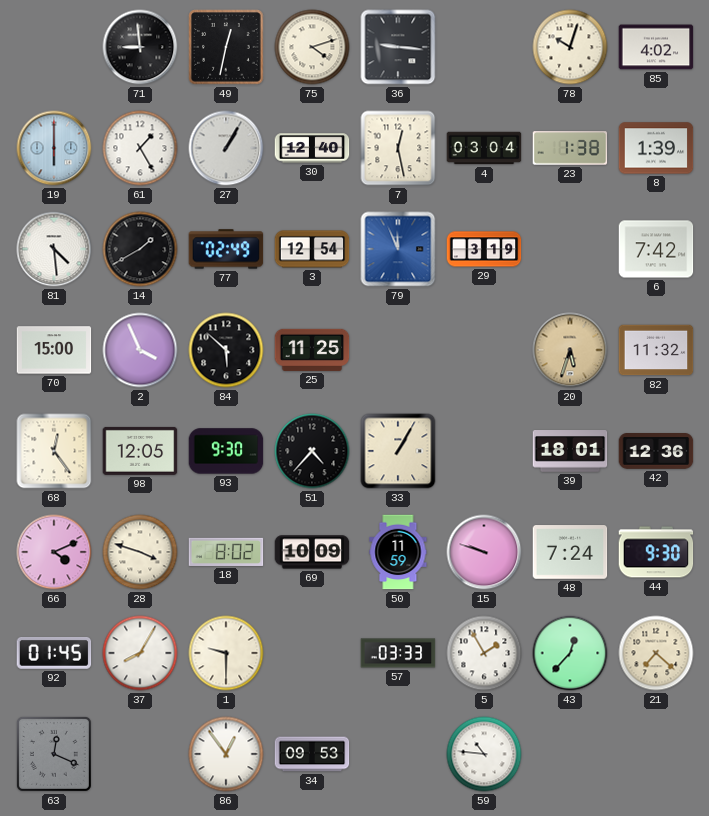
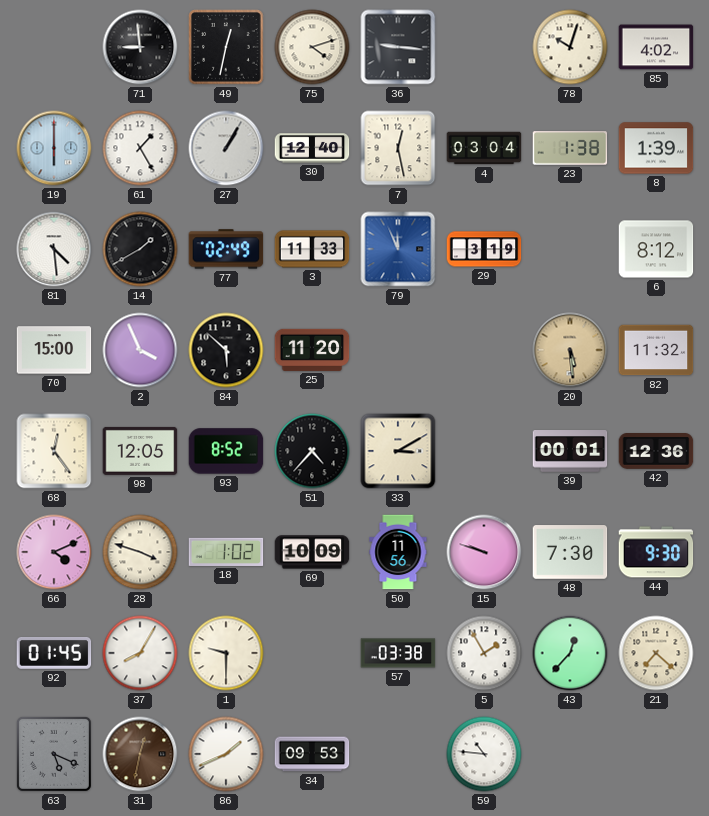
3: 12:54 -> 11:33
6: 7:42 -> 8:12
25: 11:25 -> 11:20
20: 5:33 -> 5:29
93: 9:30 -> 8:52
33: 1:05 -> 3:10
39: 18:01 -> 00:01
18: 8:02 -> 1:02
50: 11:59 -> 11:56
48: 7:24 -> 7:30
57: 03:33 -> 03:38
63: 12:19 -> 5:19
31: none -> 12:32
86: 12:54 -> 1:41
